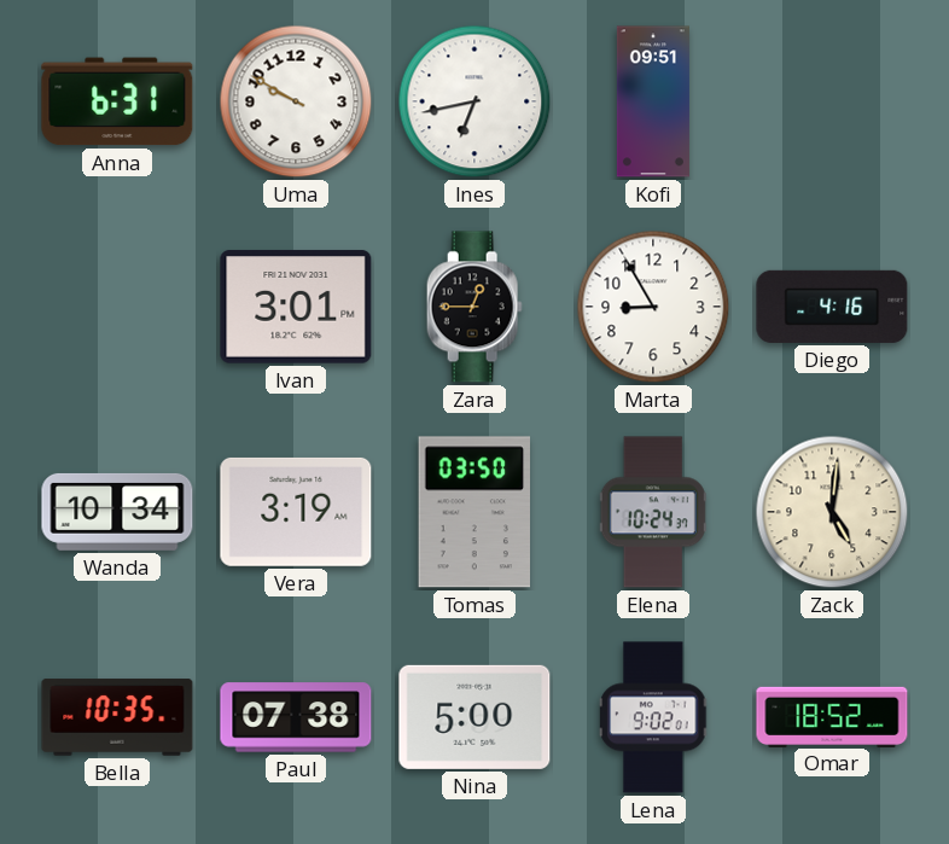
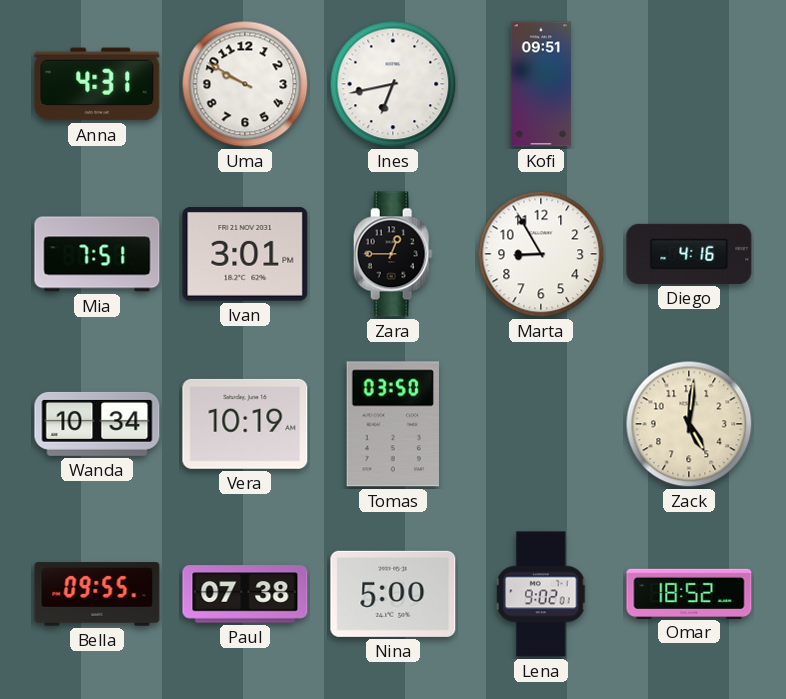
Anna: 6:31 -> 4:31
Mia: none -> 7:51
Vera: 3:19 -> 10:19
Elena: 10:24 -> none
Bella: 10:35 -> 09:55
